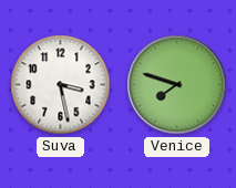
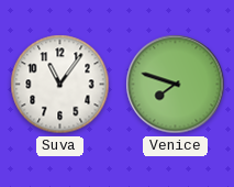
Suva: 3:28 -> 11:06
